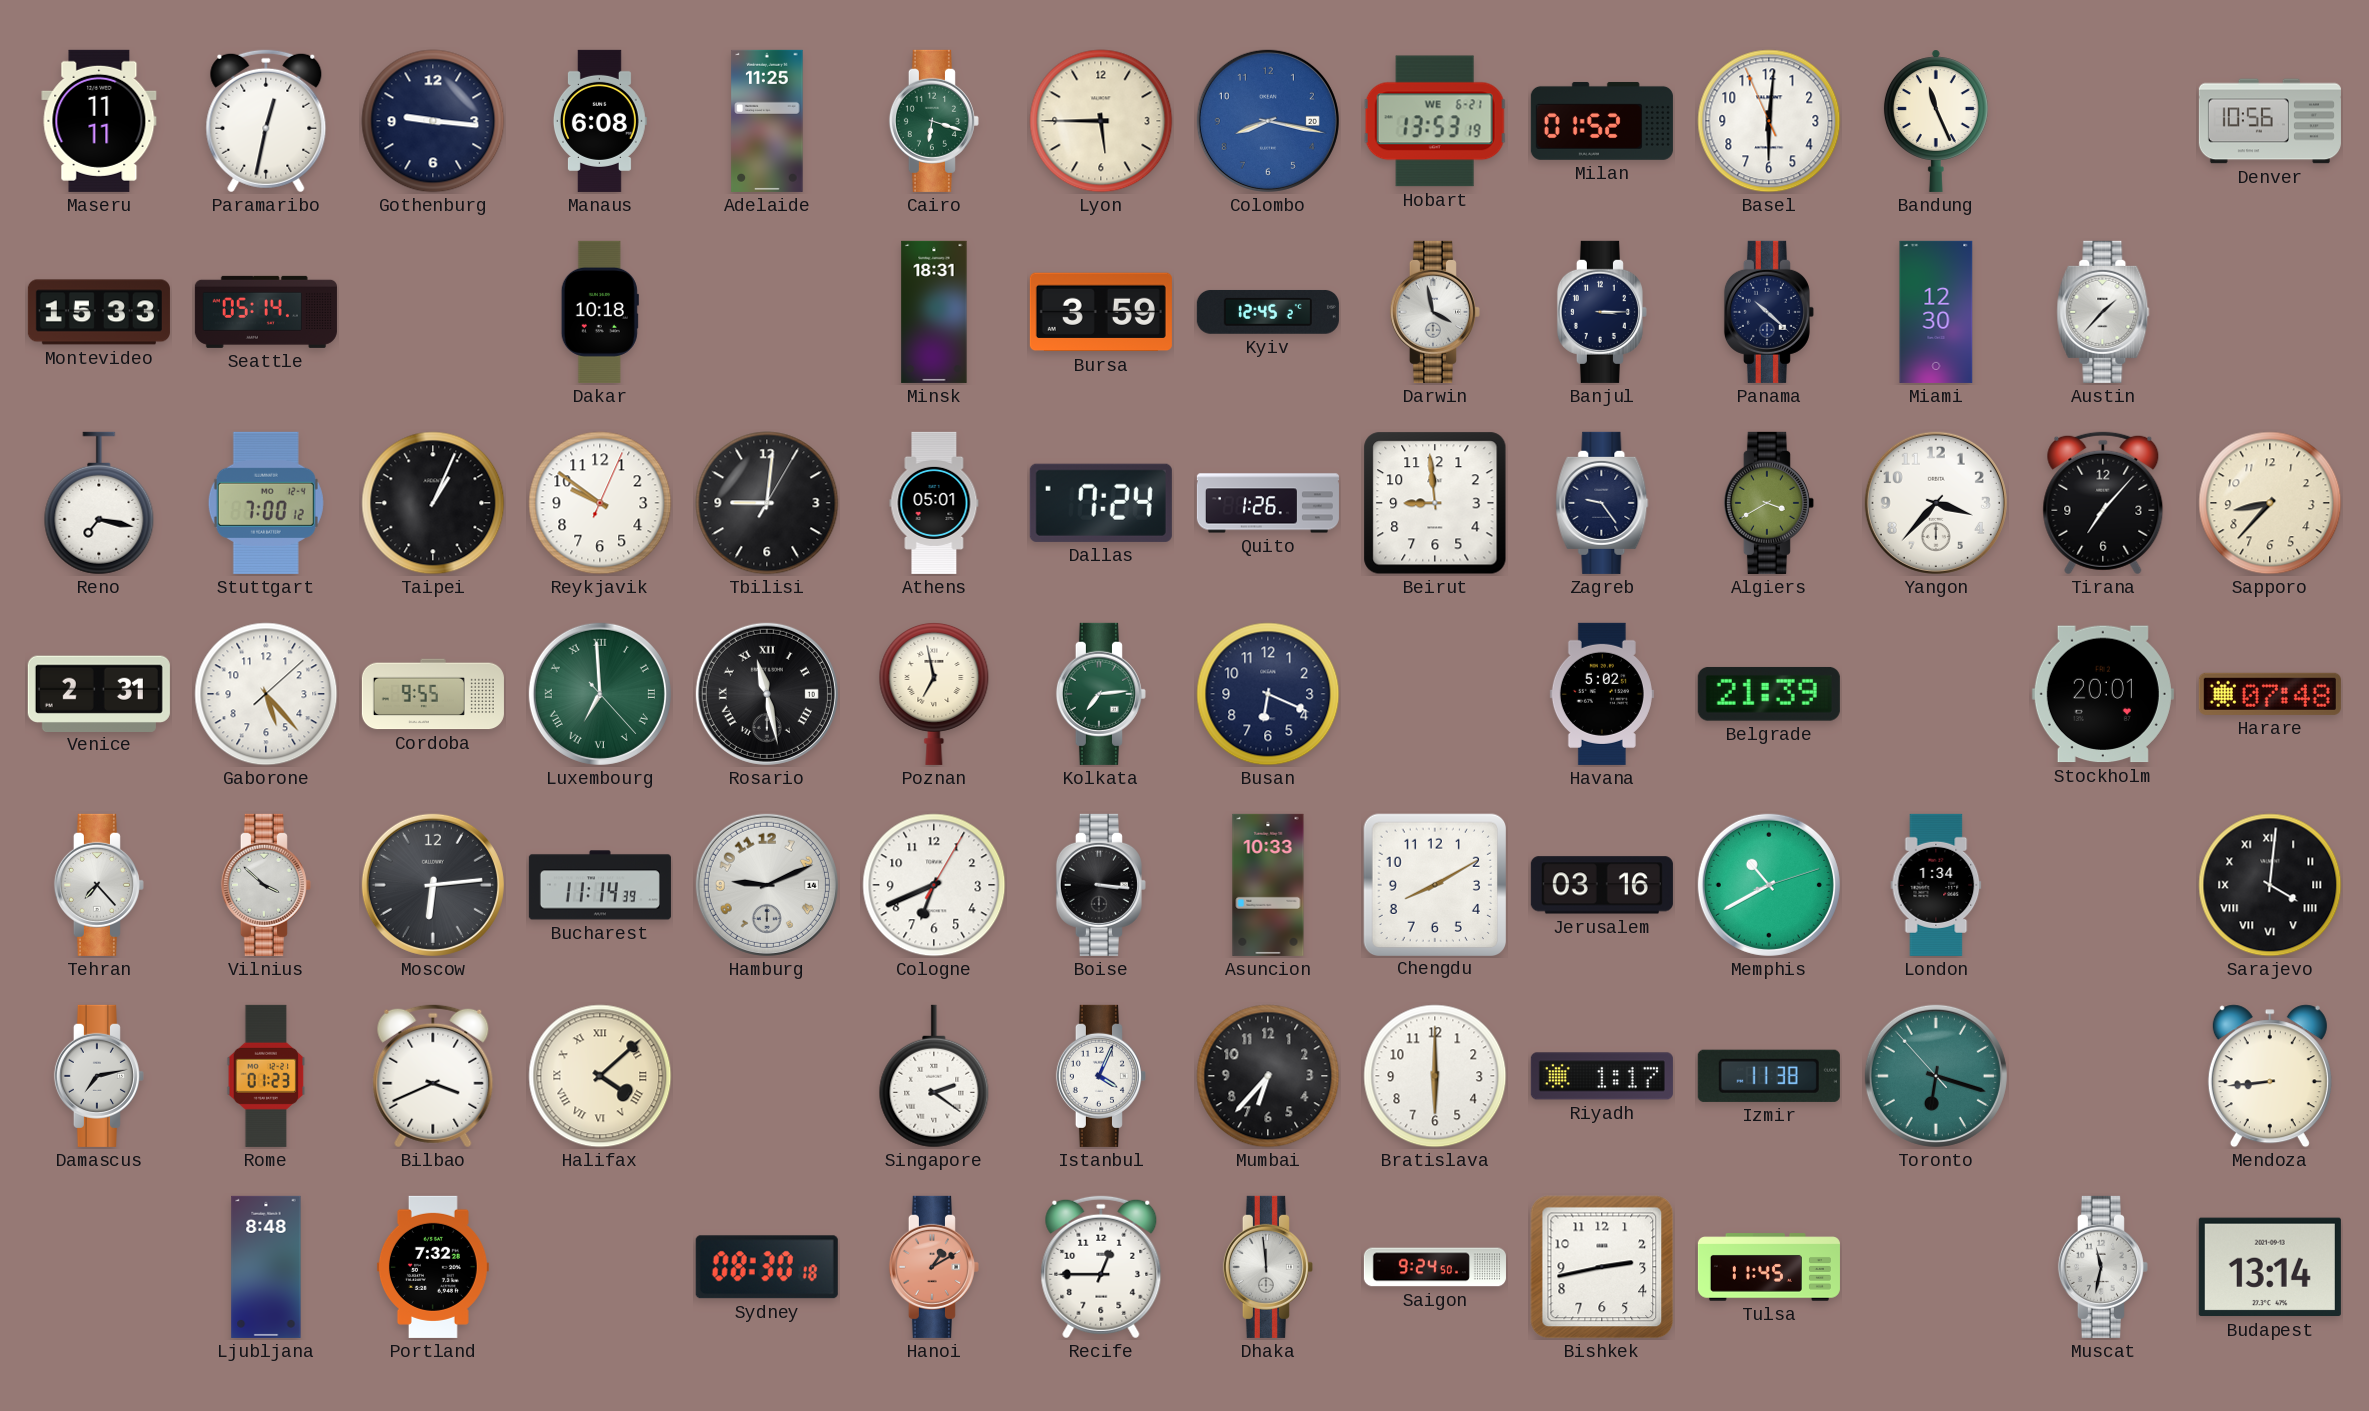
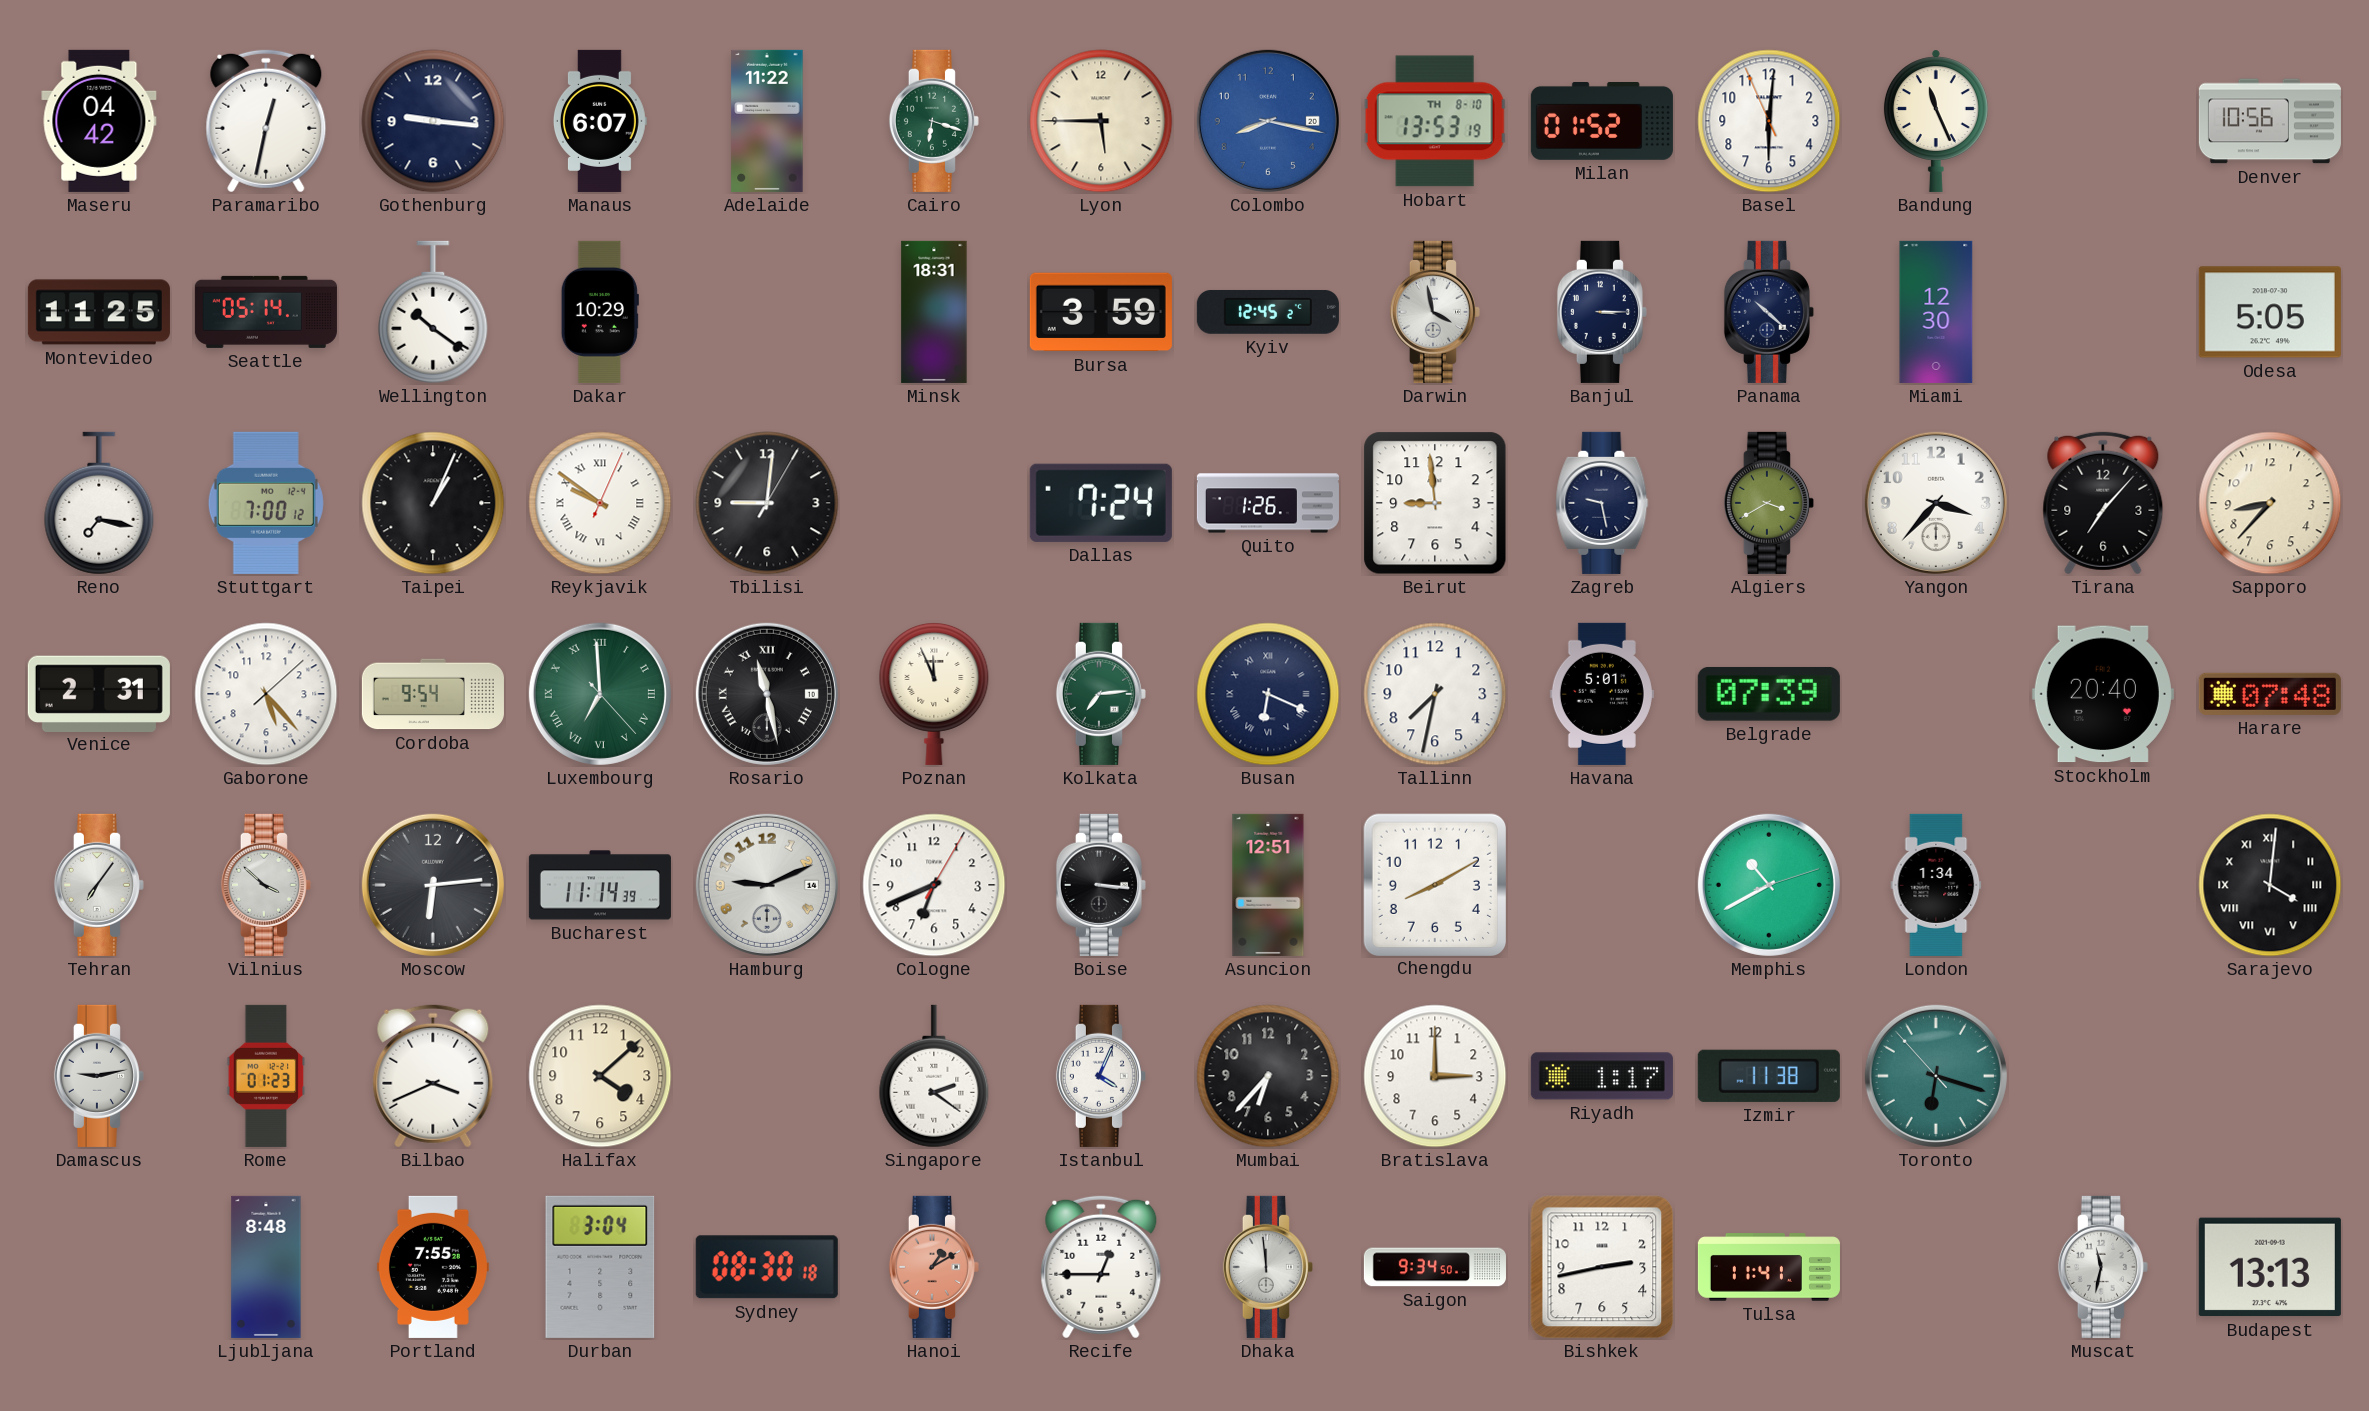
Maseru: 11:11 -> 04:42
Manaus: 6:08 -> 6:07
Adelaide: 11:25 -> 11:22
Hobart date: WE 6-21 -> TH 8-10
Montevideo: 15:33 -> 11:25
Wellington: none -> 10:21
Dakar: 10:18 -> 10:29
Austin: 1:37 -> none
Odesa: none -> 5:05
Reykjavik numerals: Arabic -> Roman
Athens: 05:01 -> none
Zagreb: 9:24 -> 9:28
Cordoba: 9:55 -> 9:54
Poznan: 6:58 -> 11:56
Busan numerals: Arabic -> Roman
Tallinn: none -> 7:32
Havana: 5:02 -> 5:01
Belgrade: 21:39 -> 07:39
Stockholm: 20:01 -> 20:40
Tehran: 7:23 -> 7:06
Asuncion: 10:33 -> 12:51
Jerusalem: 03:16 -> none
Damascus: 7:13 -> 9:13
Halifax numerals: Roman -> Arabic
Bratislava: 6:00 -> 3:00
Mendoza: 8:44 -> none
Portland: 7:32 -> 7:55
Durban: none -> 3:04
Saigon: 9:24 -> 9:34
Tulsa: 11:45 -> 11:41
Budapest: 13:14 -> 13:13
